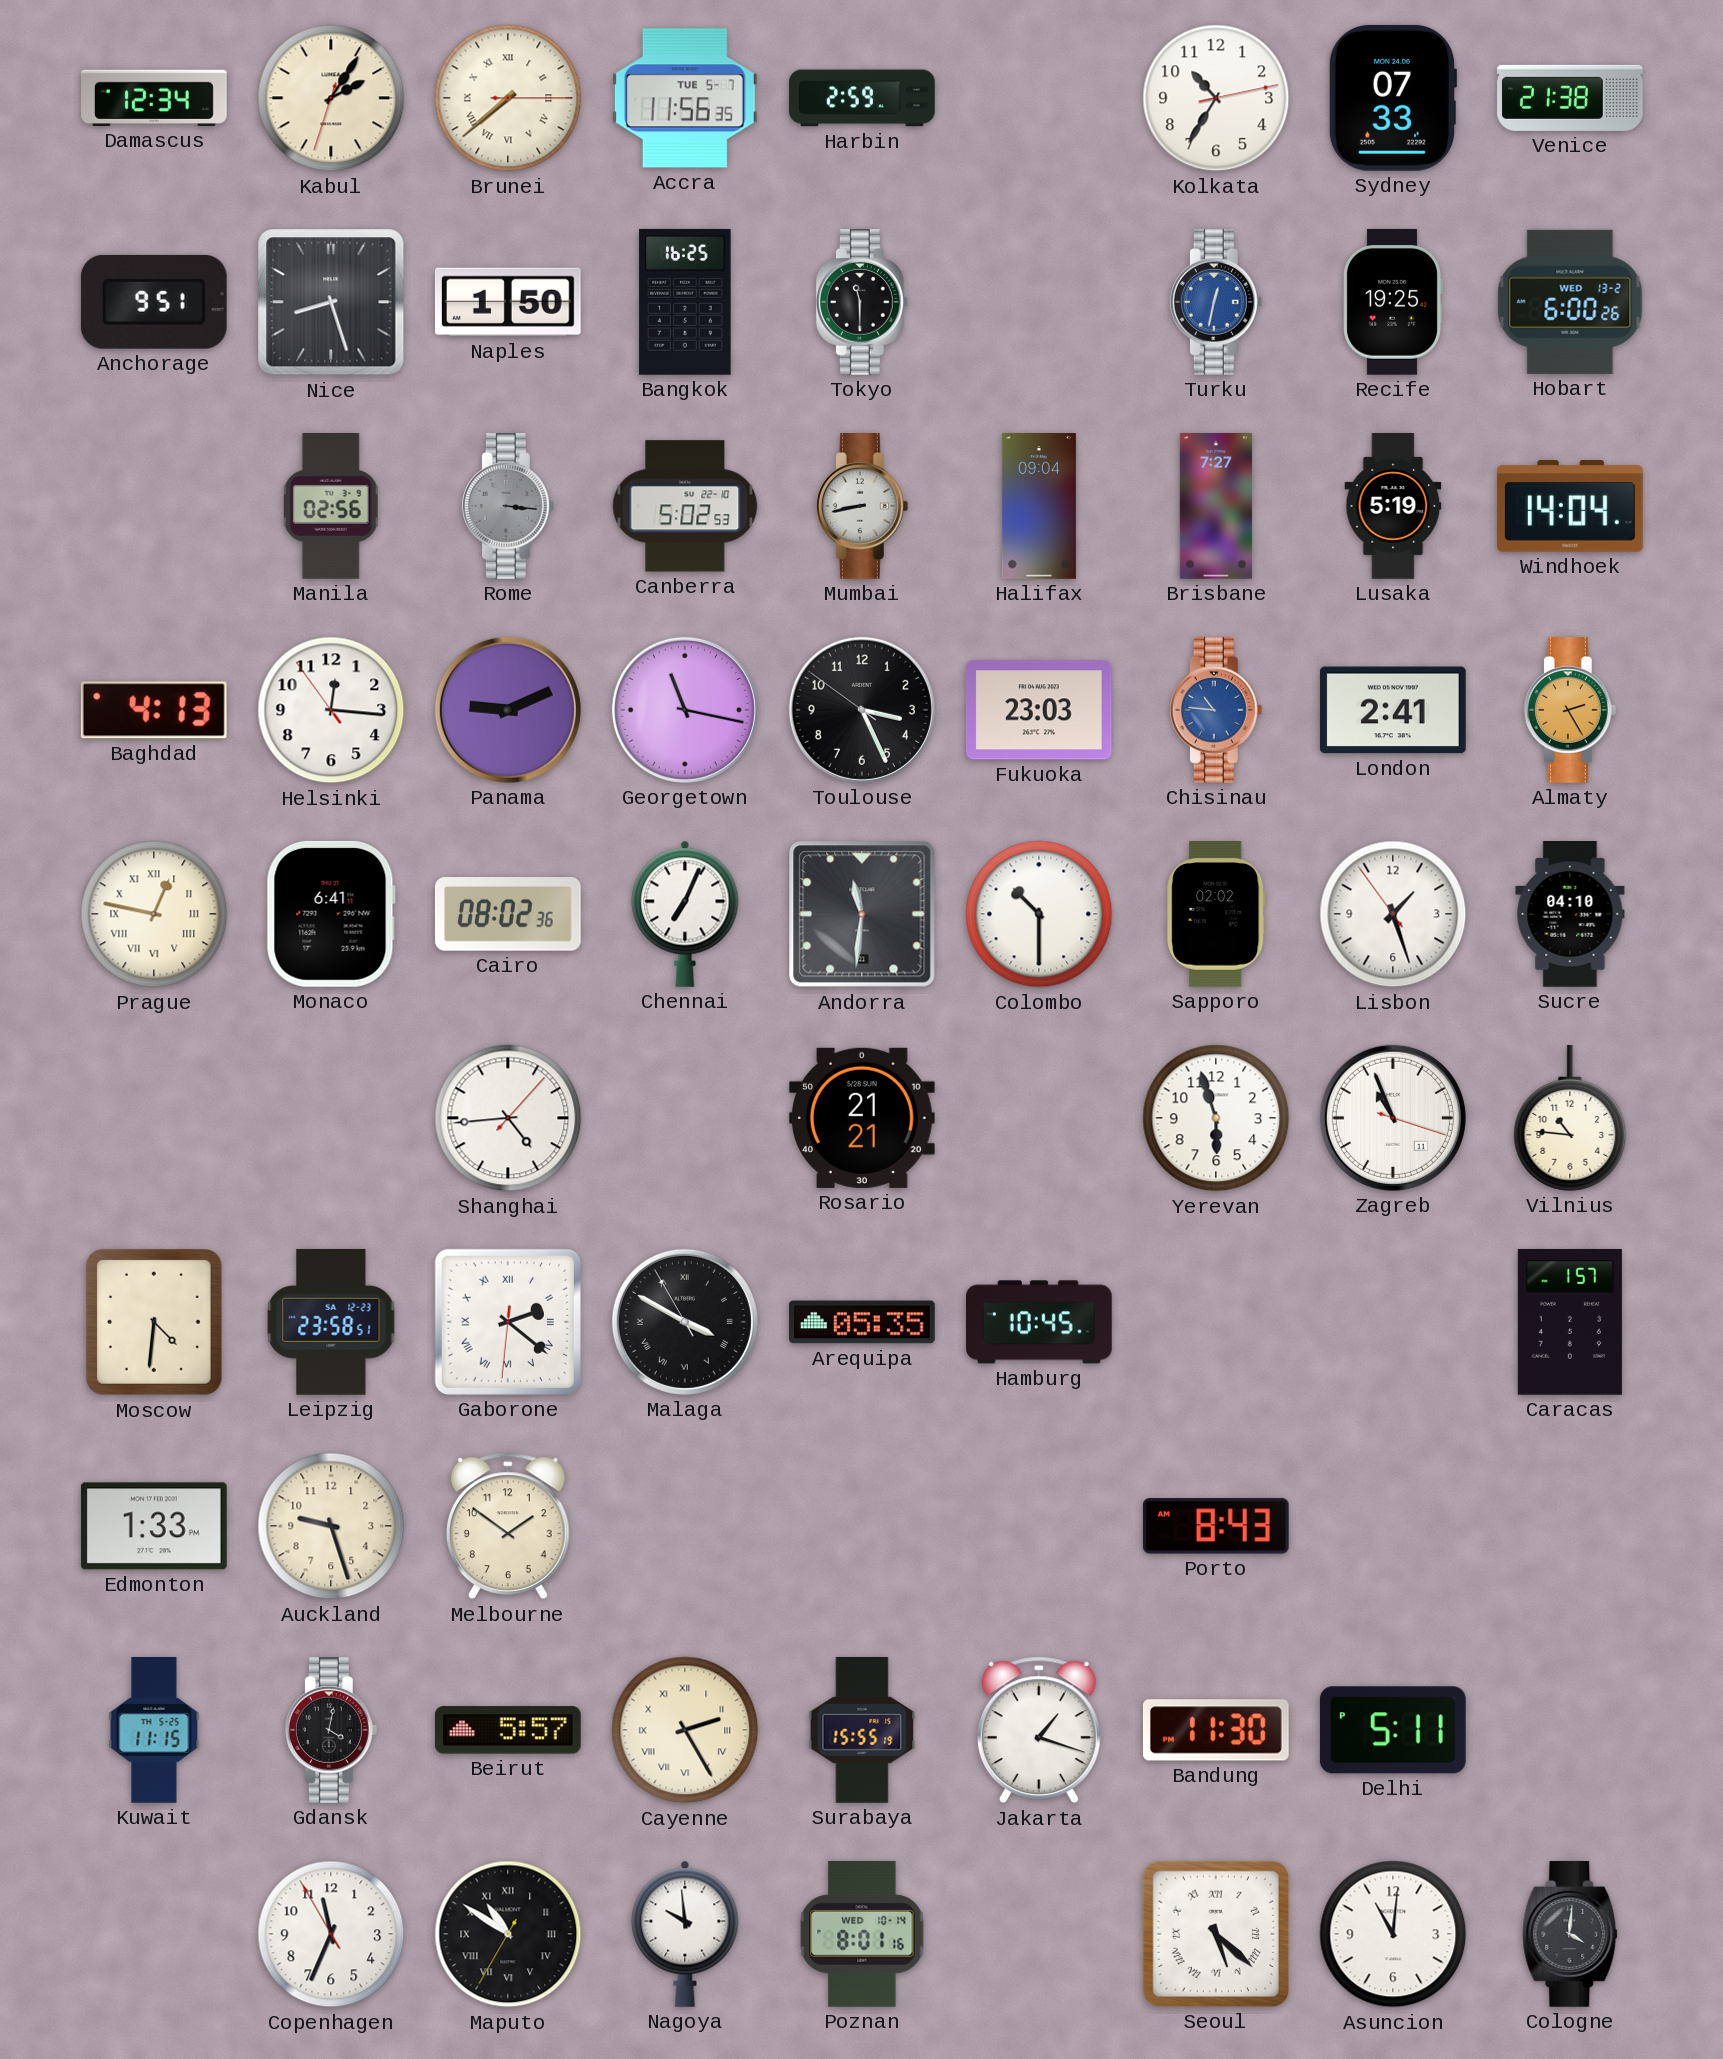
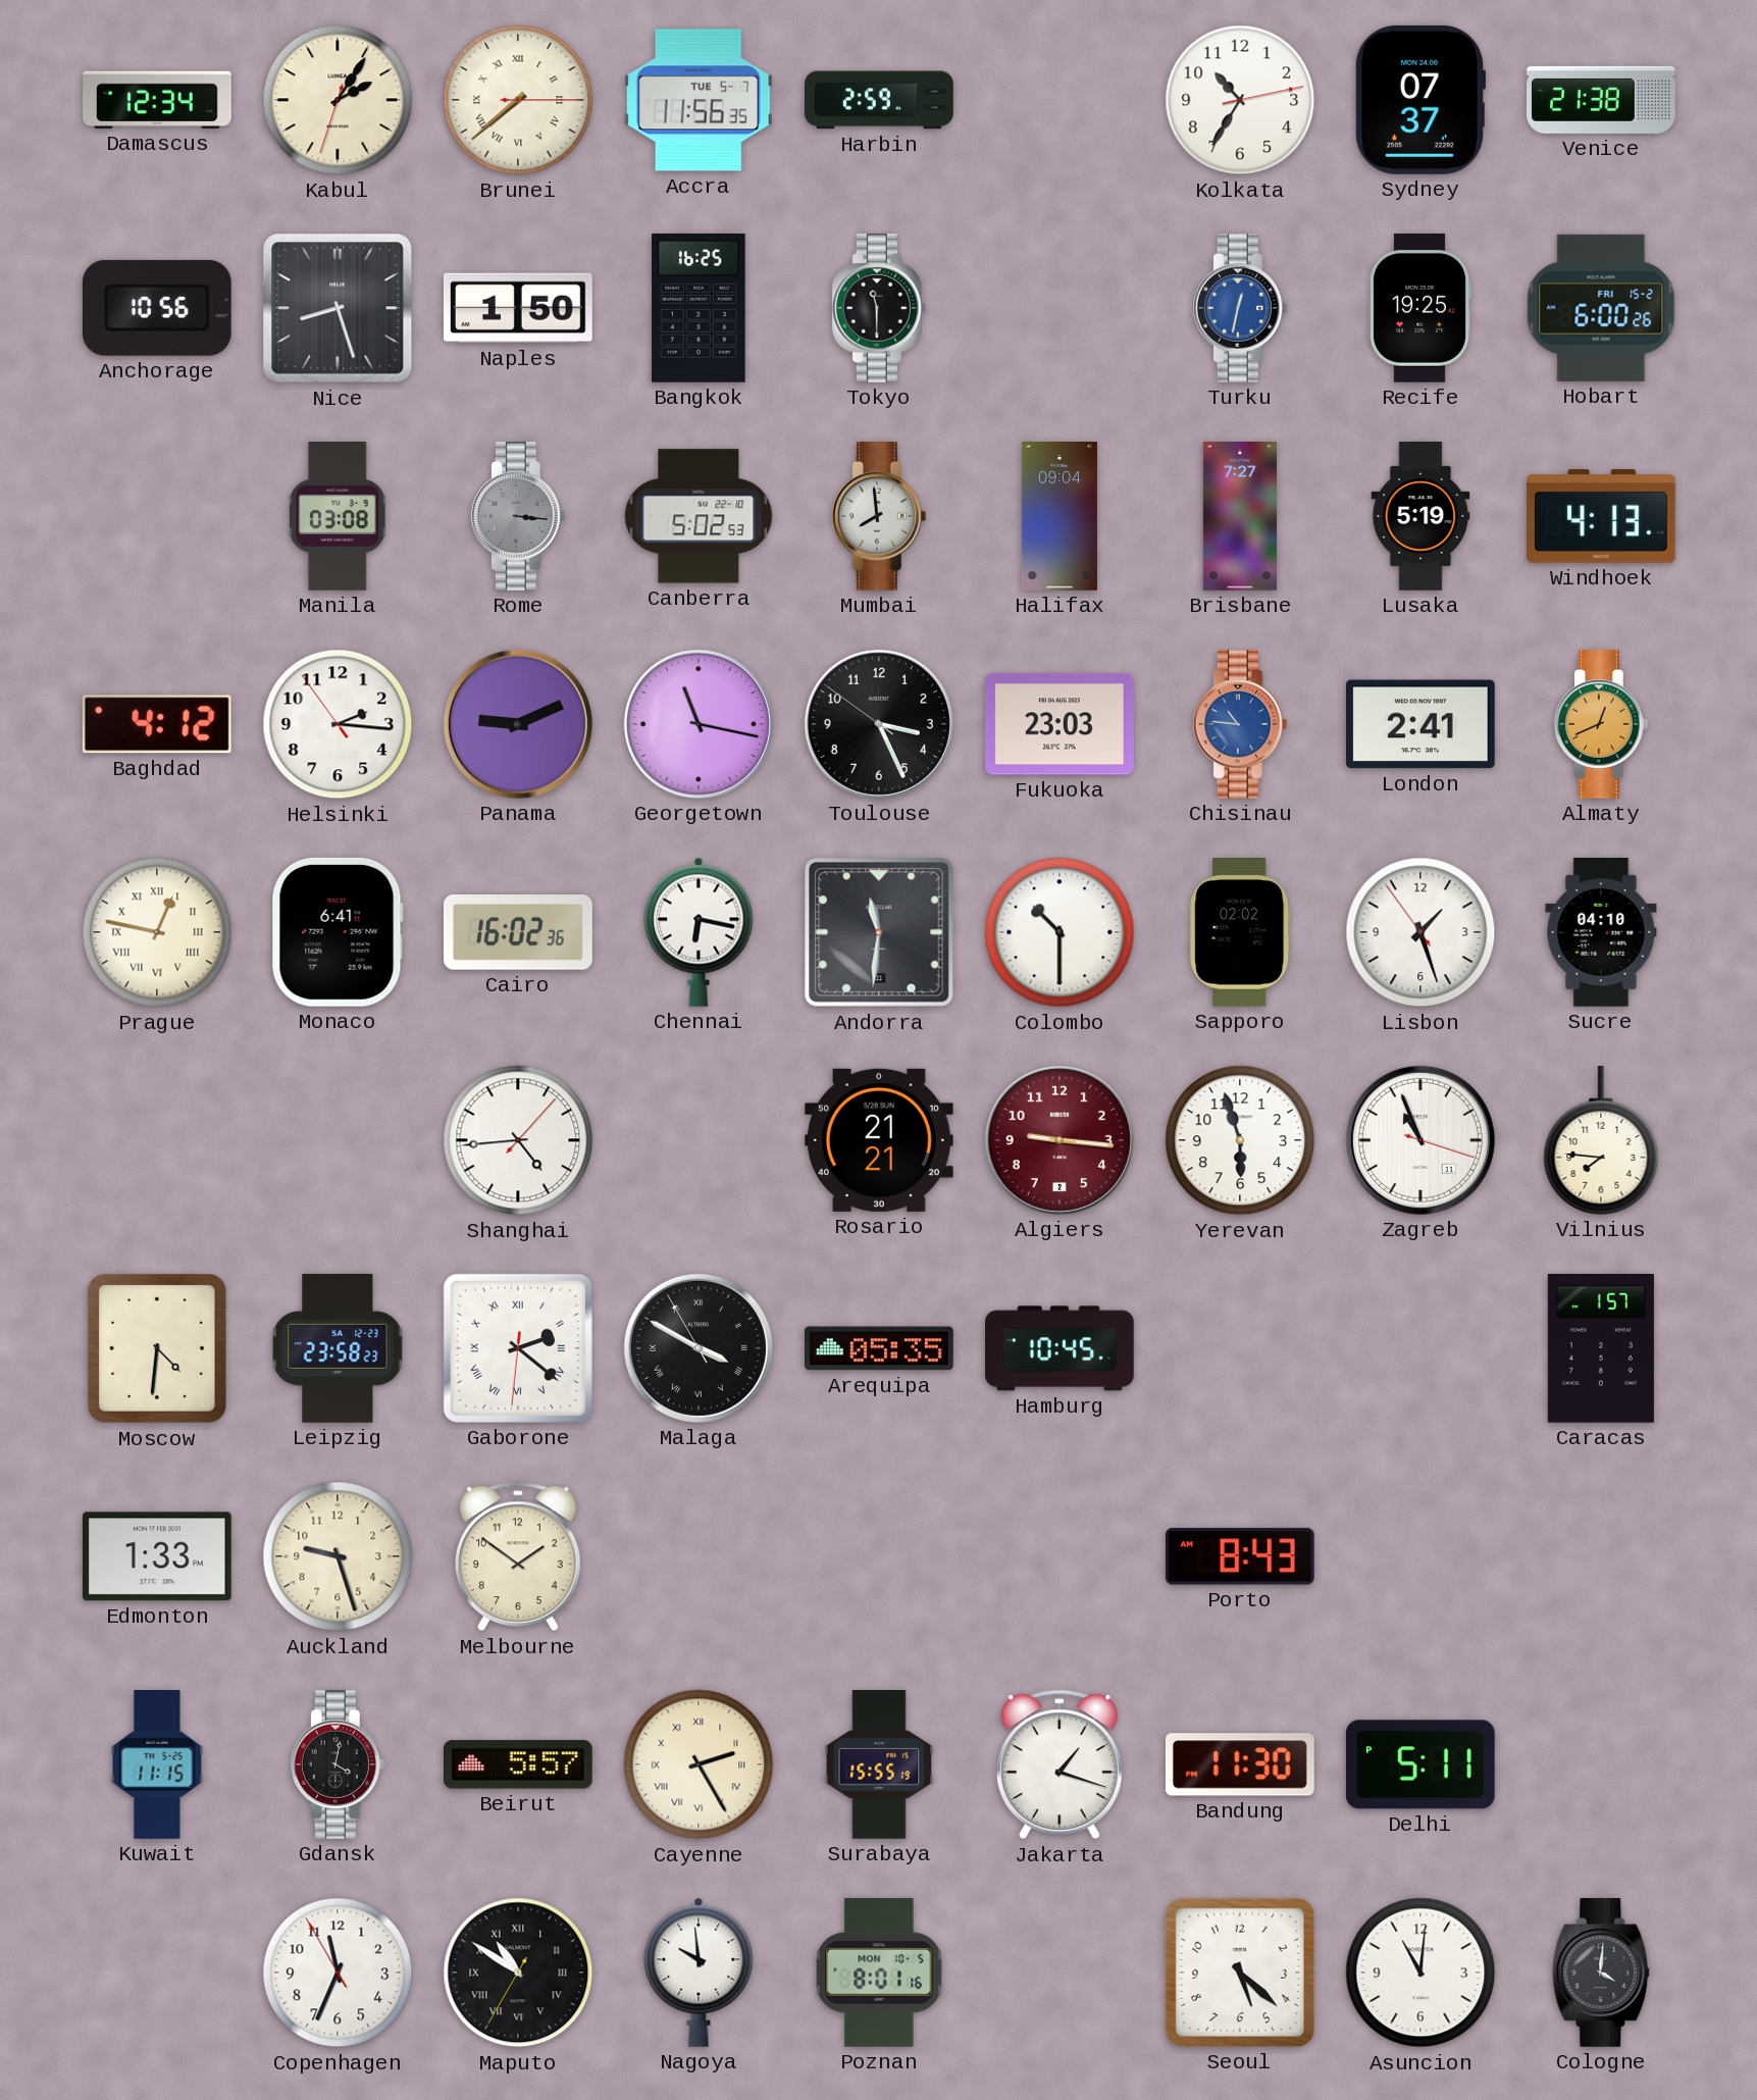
Sydney: 07:33 -> 07:37
Anchorage: 9:51 -> 10:56
Hobart date: WED 13-2 -> FRI 15-2
Manila: 02:56 -> 03:08
Mumbai: 8:43 -> 7:59
Windhoek: 14:04 -> 4:13
Baghdad: 4:13 -> 4:12
Helsinki: 12:15 -> 2:15
Almaty: 2:25 -> 12:41
Cairo: 08:02 -> 16:02
Chennai: 7:04 -> 6:17
Algiers: none -> 9:16
Vilnius: 10:46 -> 7:46
Leipzig: 23:58:51 -> 23:58:23
Poznan date: WED 10-14 -> MON 10-5
Seoul numerals: Roman -> Arabic
